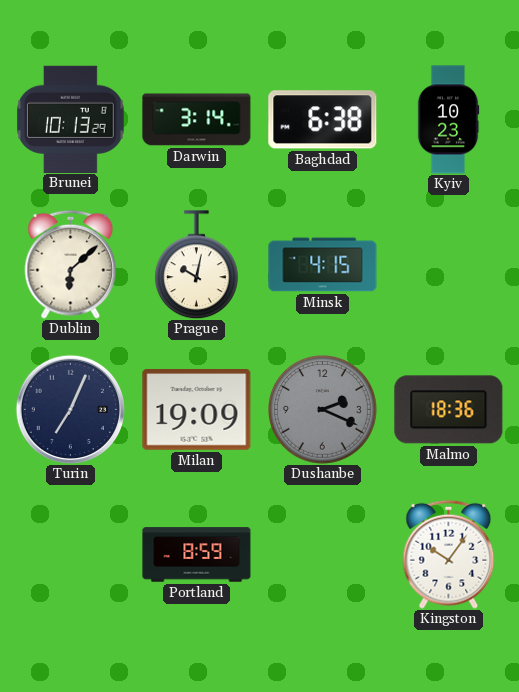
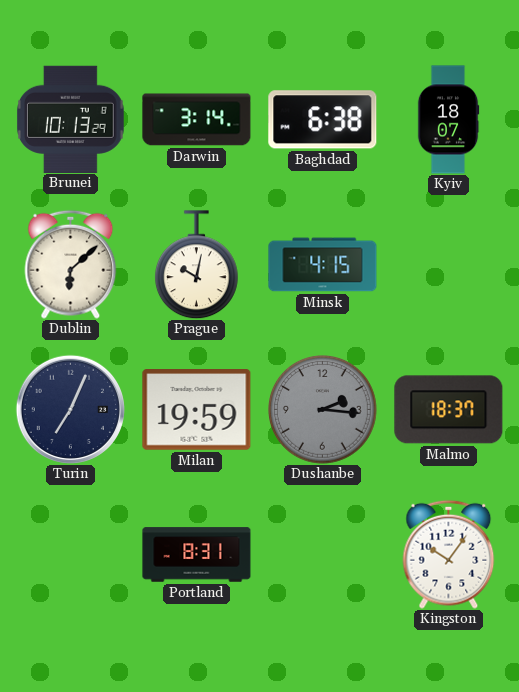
Kyiv: 10:23 -> 18:07
Milan: 19:09 -> 19:59
Dushanbe: 2:19 -> 2:16
Malmo: 18:36 -> 18:37
Portland: 8:59 -> 8:31
